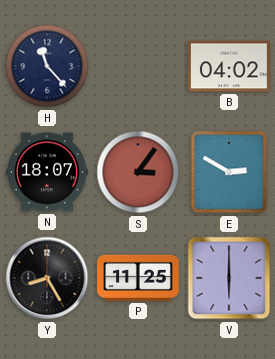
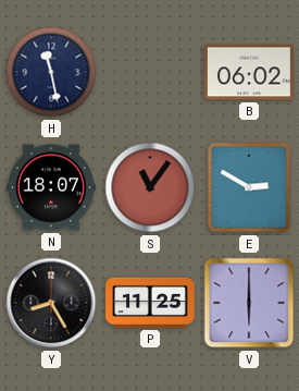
H: 11:23 -> 11:28
B: 04:02 -> 06:02
S: 3:06 -> 11:06
